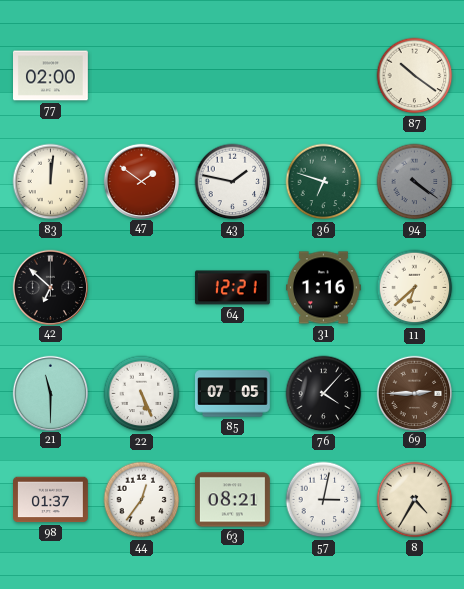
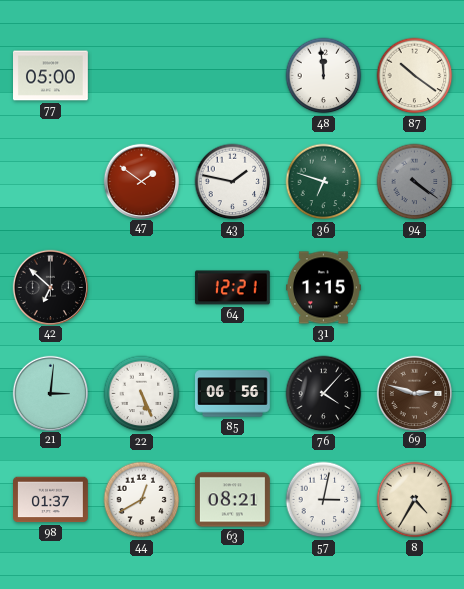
77: 02:00 -> 05:00
48: none -> 11:59
83: 12:01 -> none
31: 1:16 -> 1:15
11: 6:38 -> none
21: 11:30 -> 3:01
85: 07:05 -> 06:56
69: 2:45 -> 2:48
44: 12:36 -> 12:40
